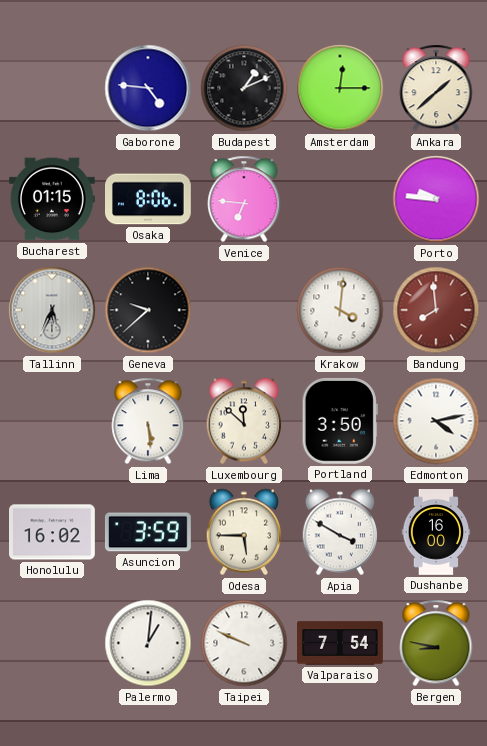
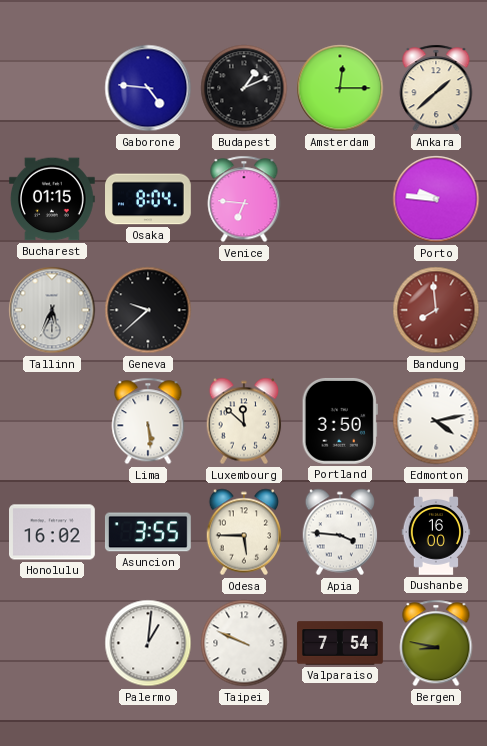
Osaka: 8:06 -> 8:04
Krakow: 4:01 -> none
Asuncion: 3:59 -> 3:55
Apia: 3:50 -> 3:46
